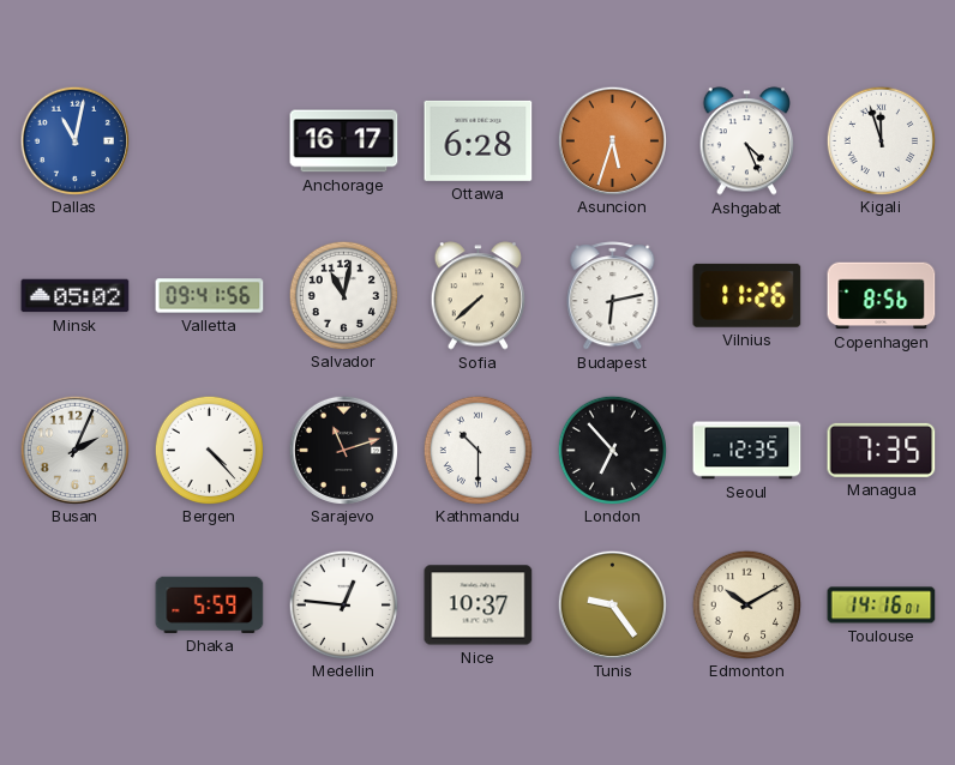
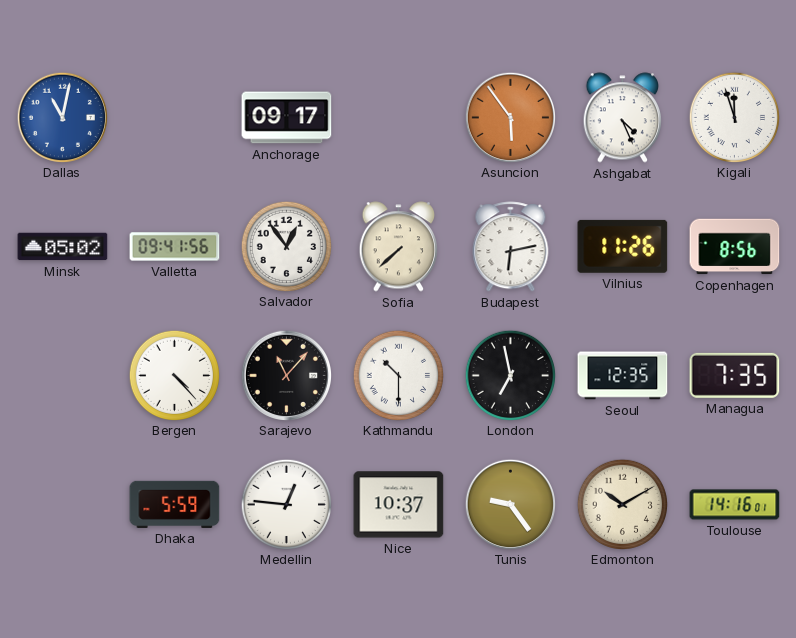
Anchorage: 16:17 -> 09:17
Ottawa: 6:28 -> none
Asuncion: 5:33 -> 5:54
Salvador: 11:02 -> 12:54
Busan: 2:04 -> none
Sarajevo: 11:12 -> 11:07
London: 6:53 -> 6:58
